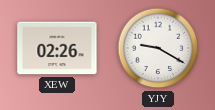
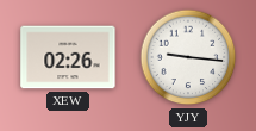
YJY: 9:20 -> 9:16
